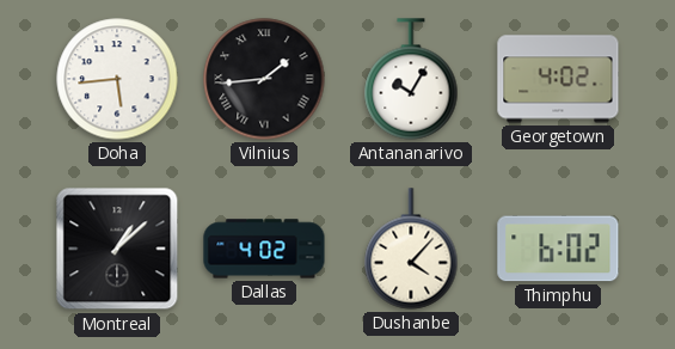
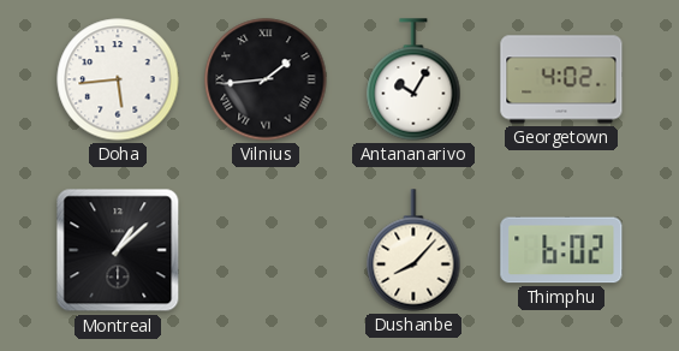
Dallas: 4:02 -> none
Dushanbe: 4:07 -> 8:07
